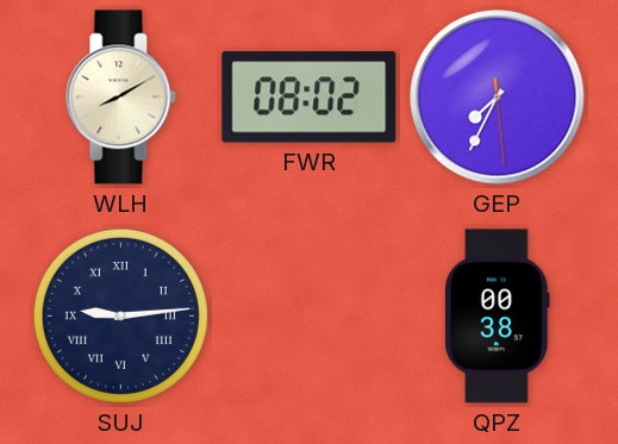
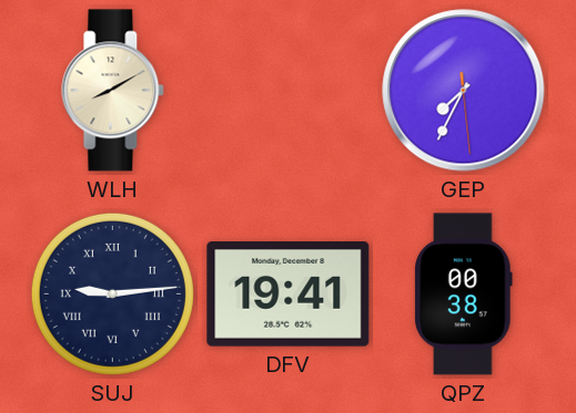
FWR: 08:02 -> none
DFV: none -> 19:41
